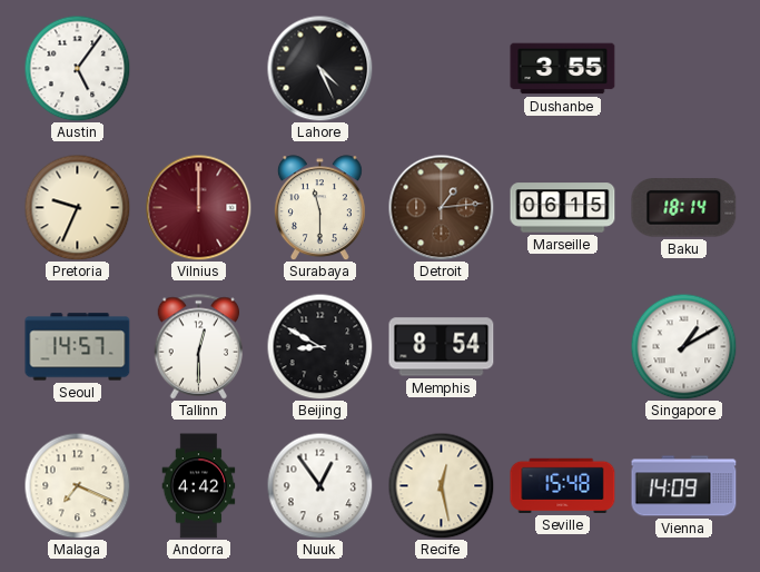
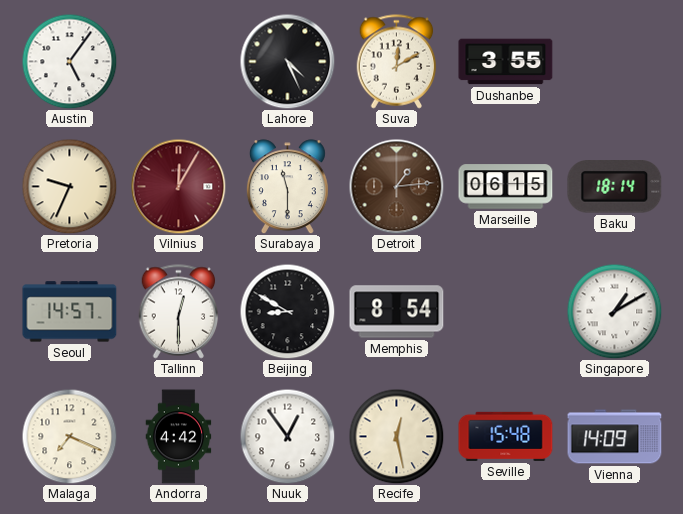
Suva: none -> 12:10
Vilnius: 12:00 -> 12:05
